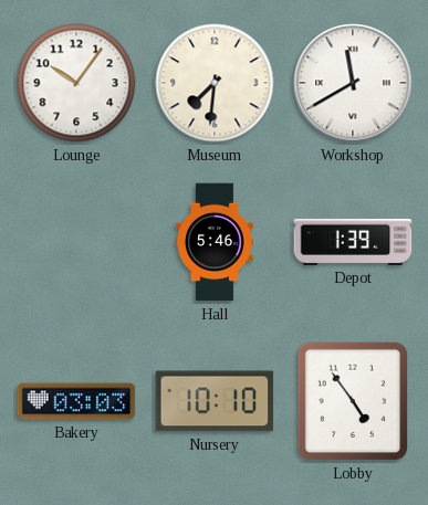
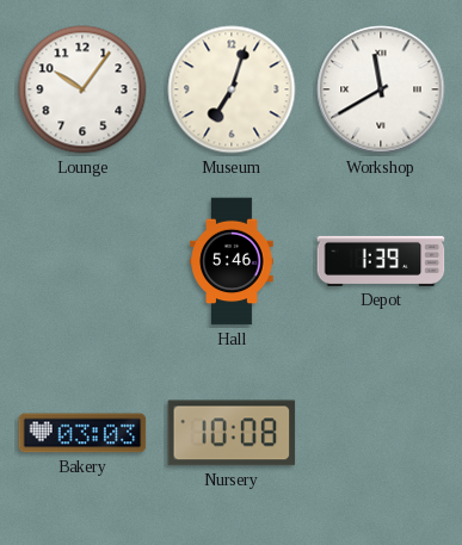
Museum: 7:31 -> 7:03
Nursery: 10:10 -> 10:08
Lobby: 4:54 -> none
